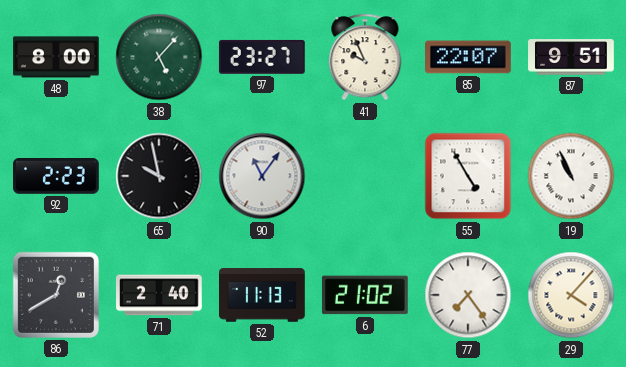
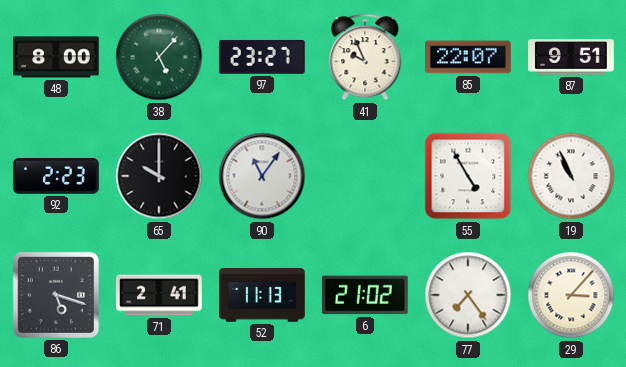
65: 9:58 -> 10:00
86: 12:40 -> 5:18
71: 2:40 -> 2:41
29: 4:07 -> 3:07
